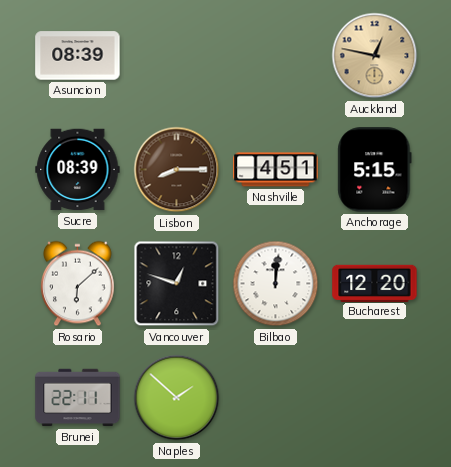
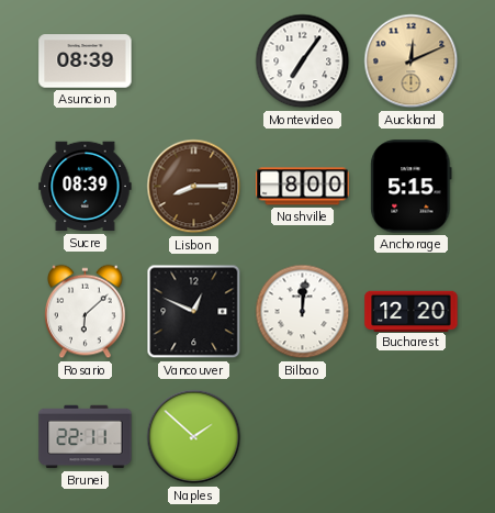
Montevideo: none -> 7:06
Auckland: 12:47 -> 12:11
Nashville: 4:51 -> 8:00
Vancouver: 12:48 -> 12:49
